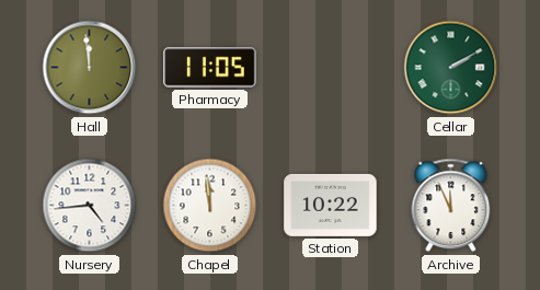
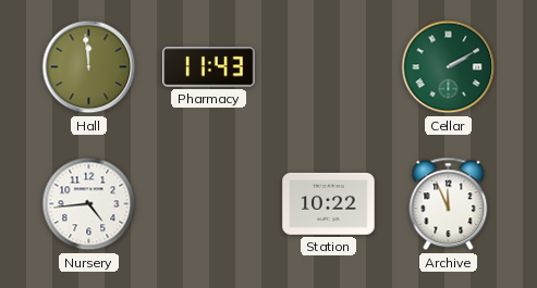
Pharmacy: 11:05 -> 11:43
Chapel: 11:59 -> none
